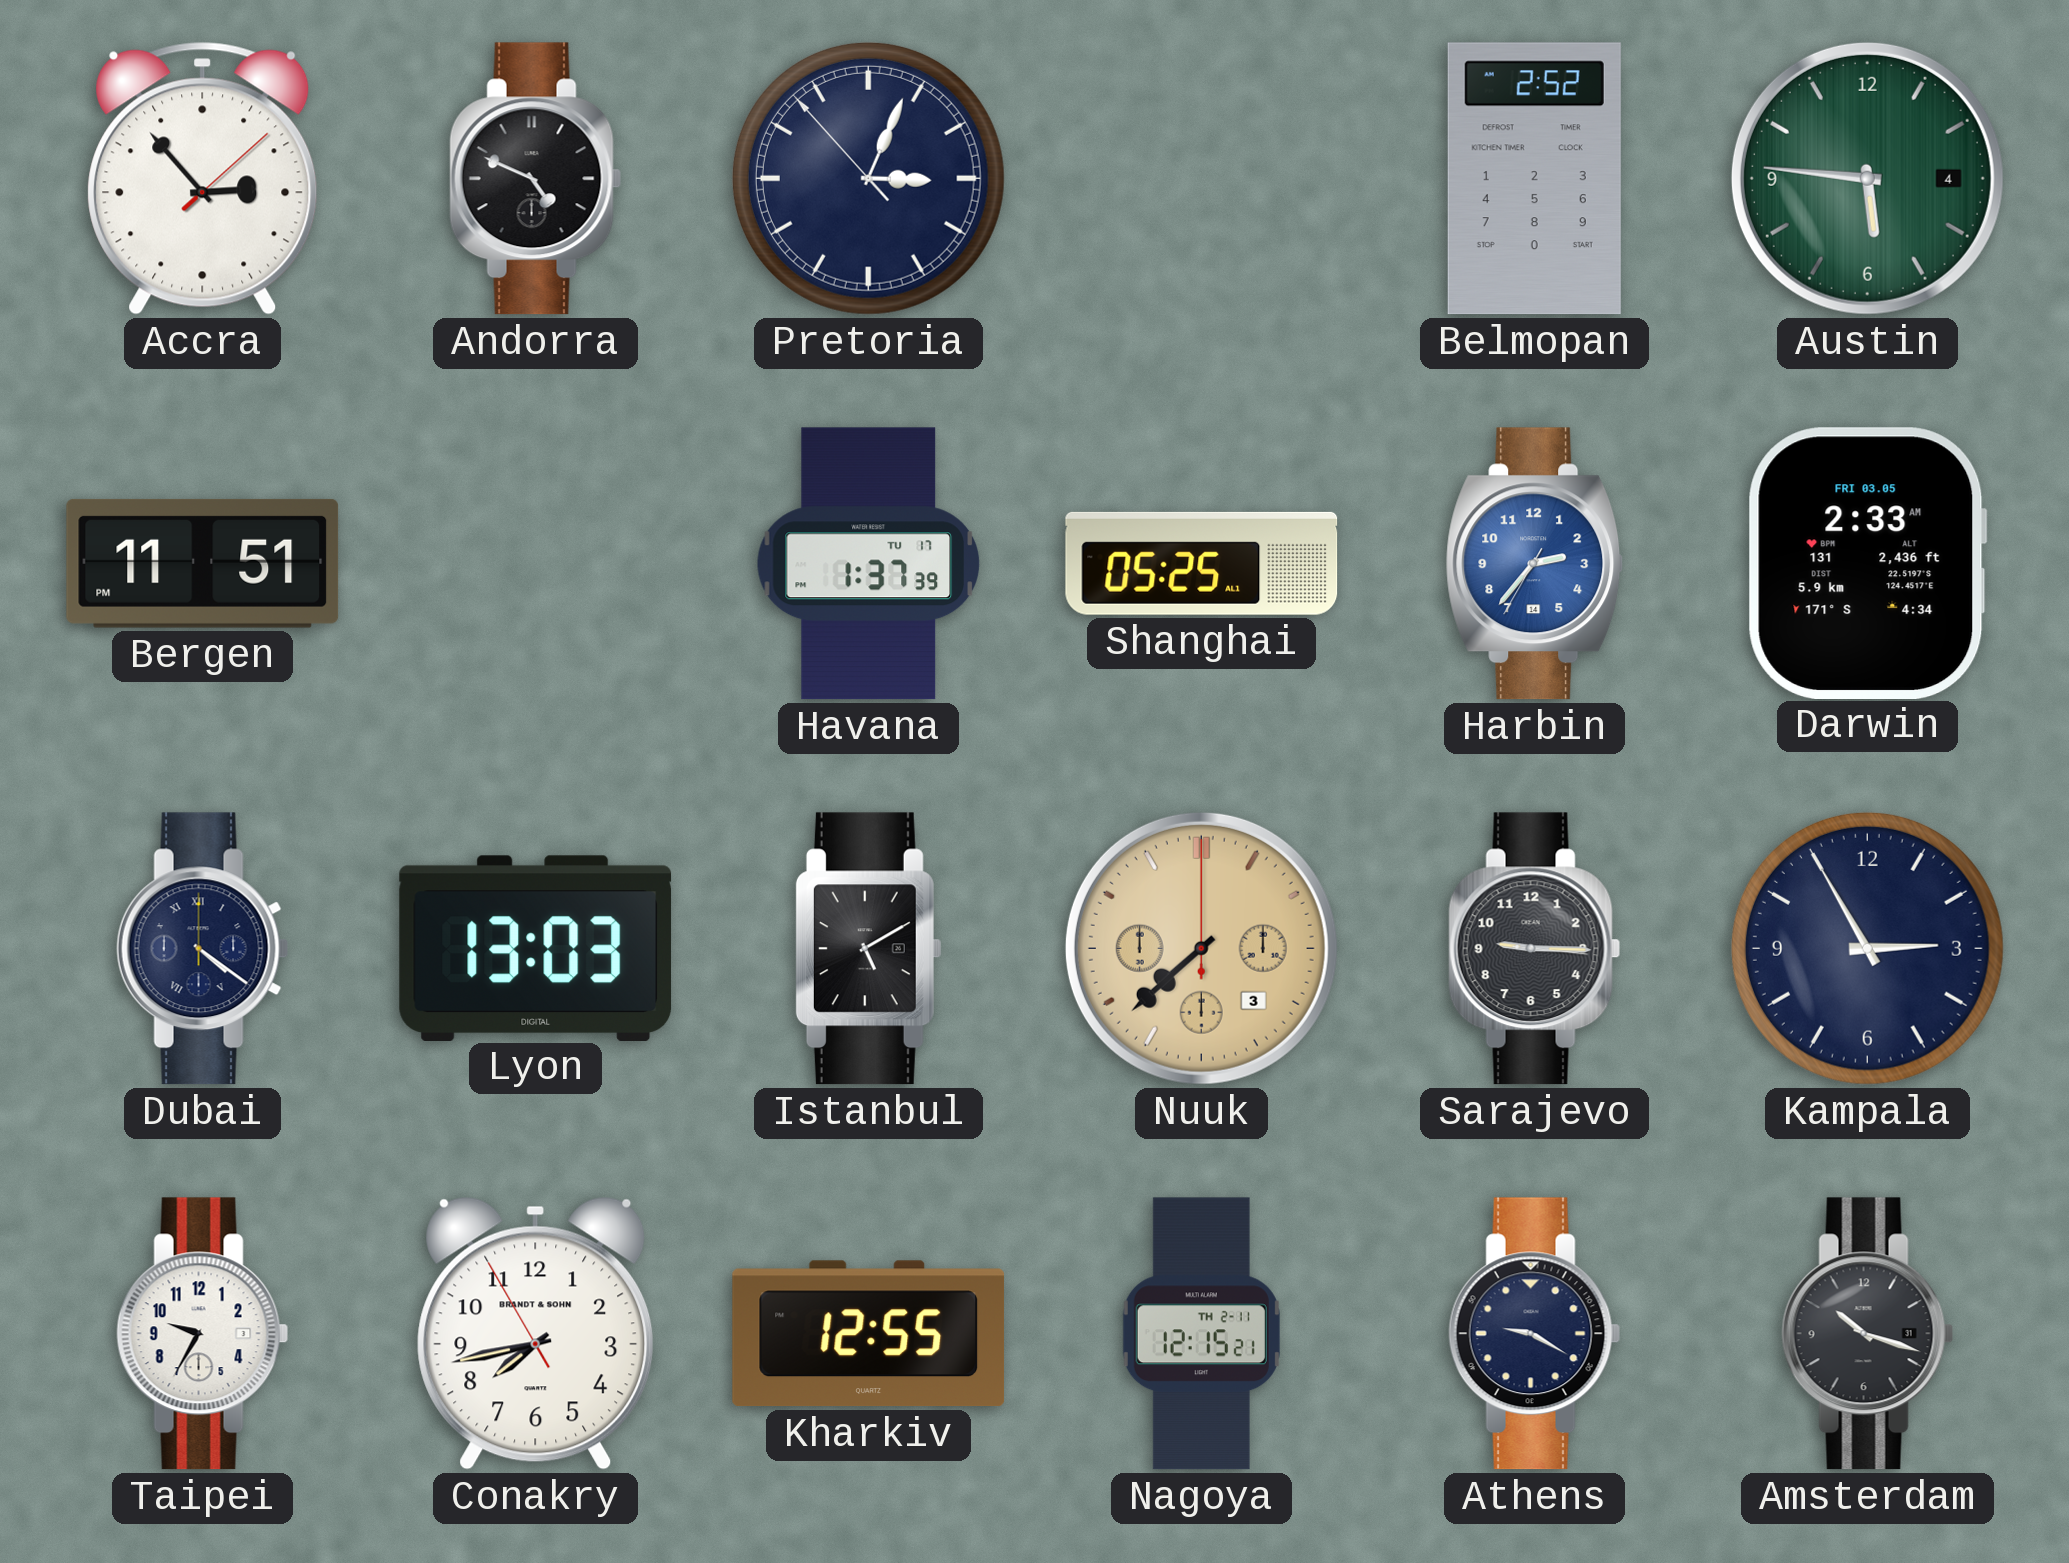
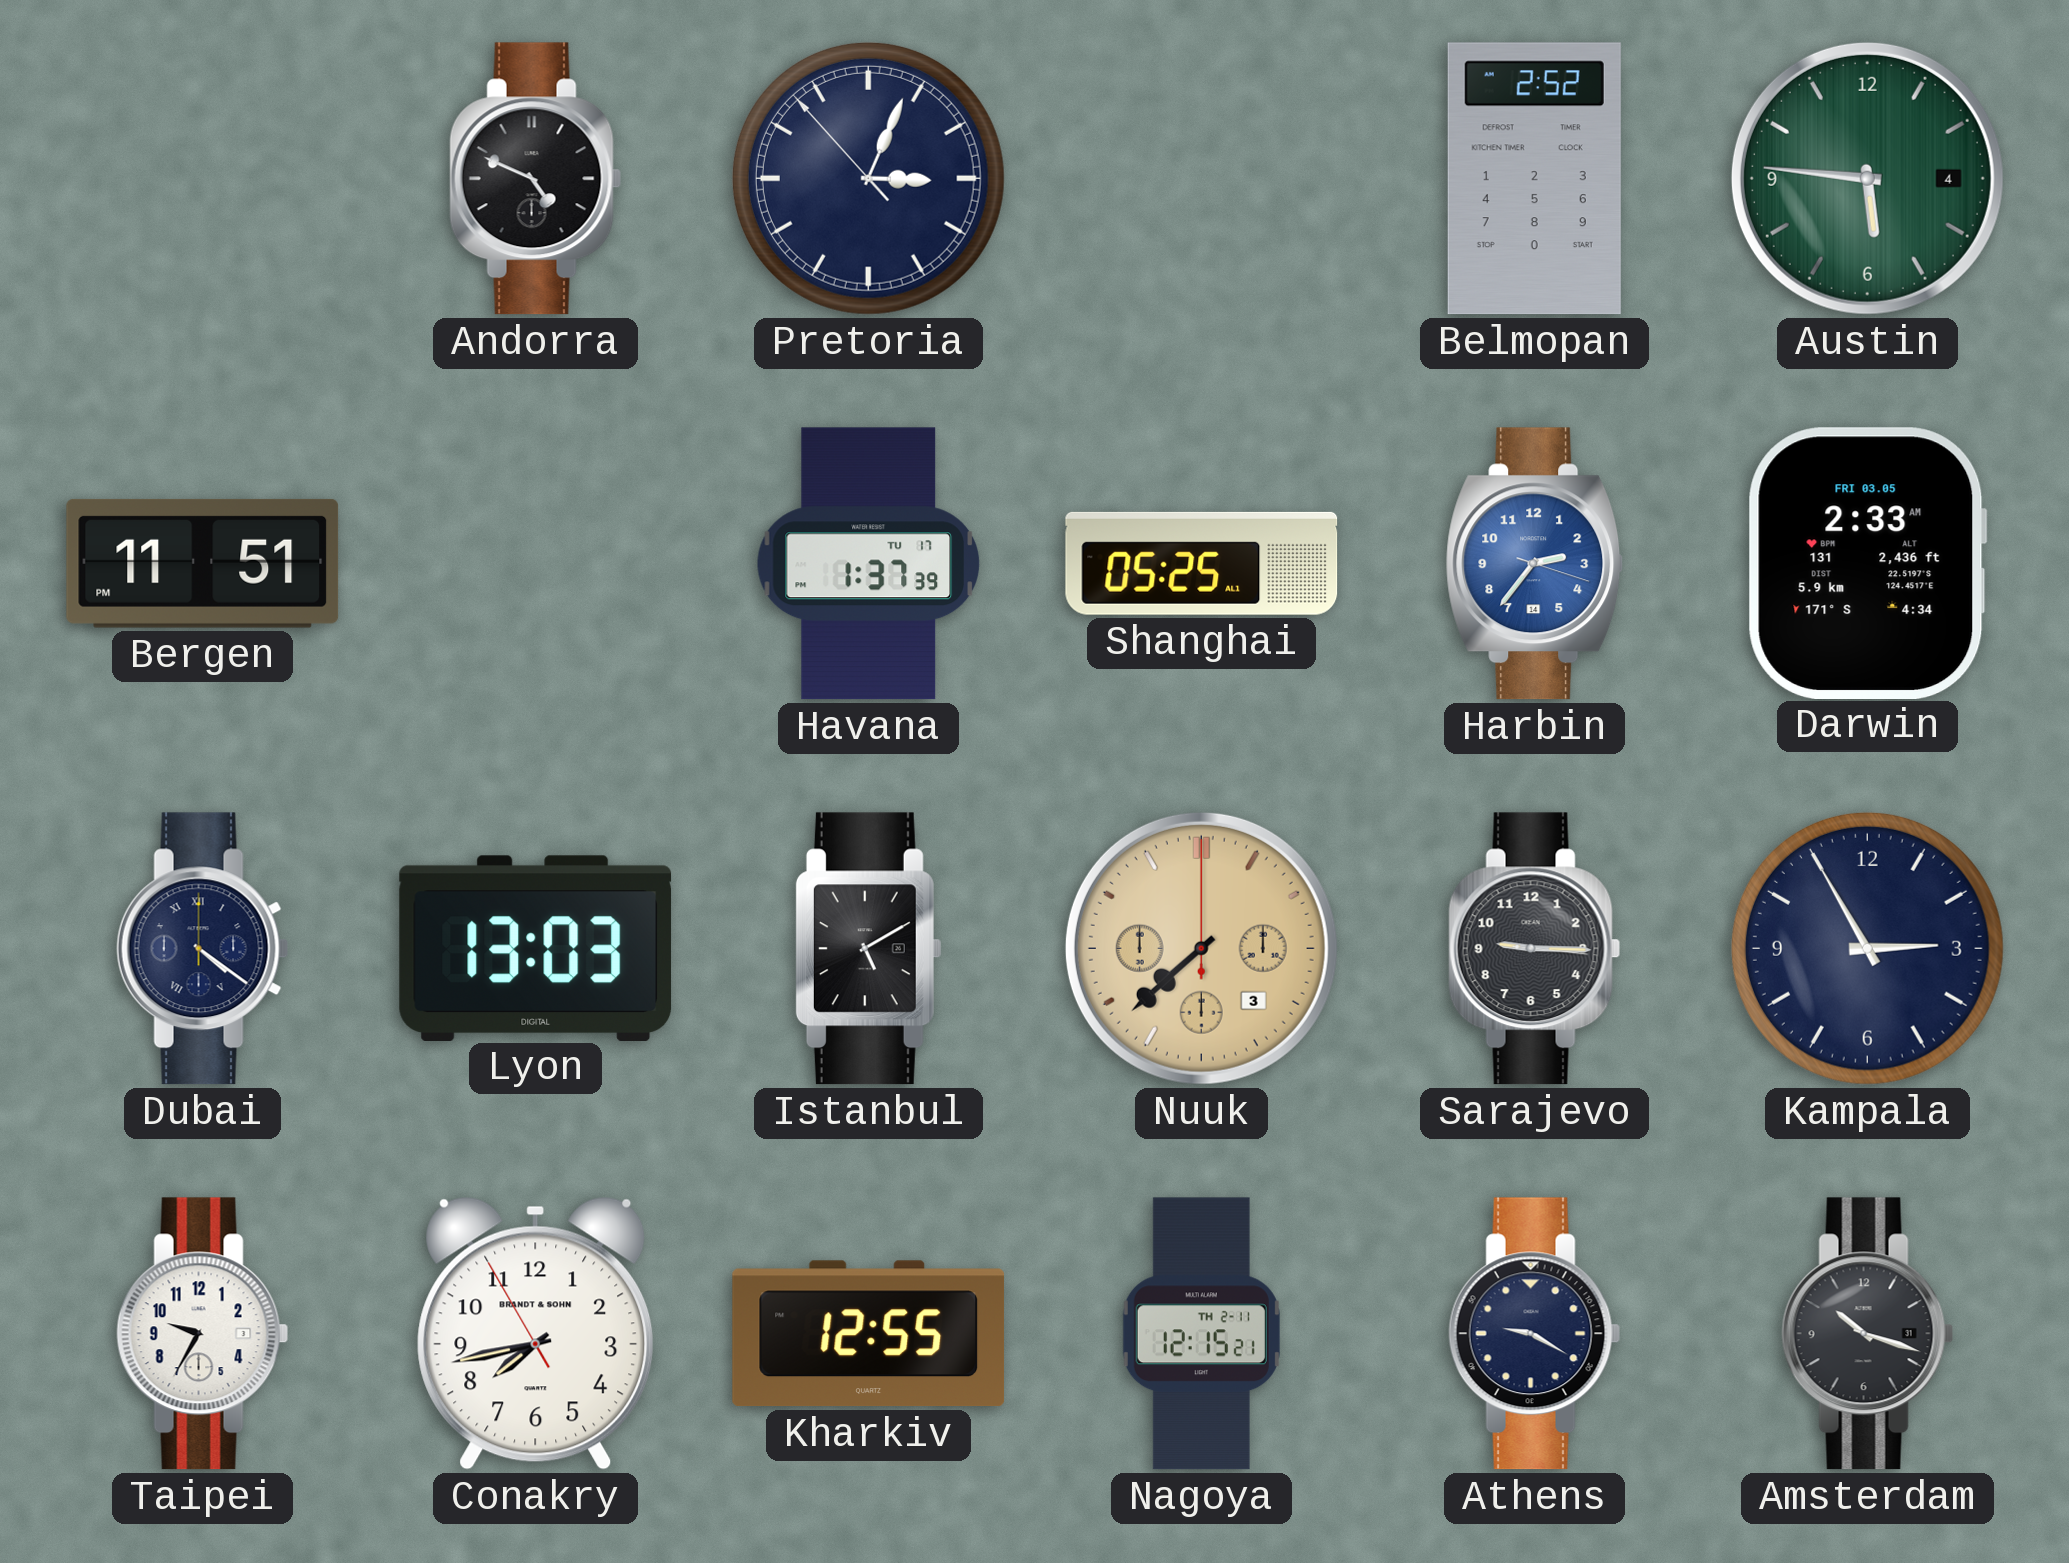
Accra: 2:53 -> none
Harbin: 2:36:35 -> 2:36:18
